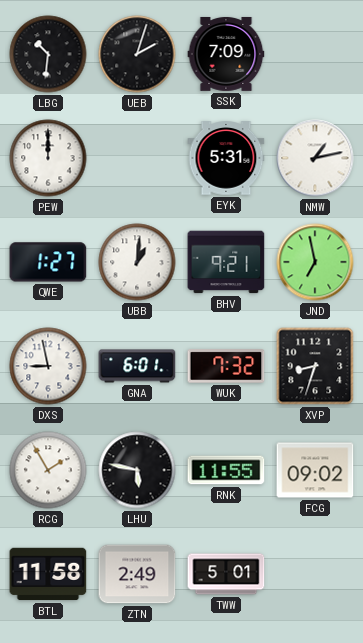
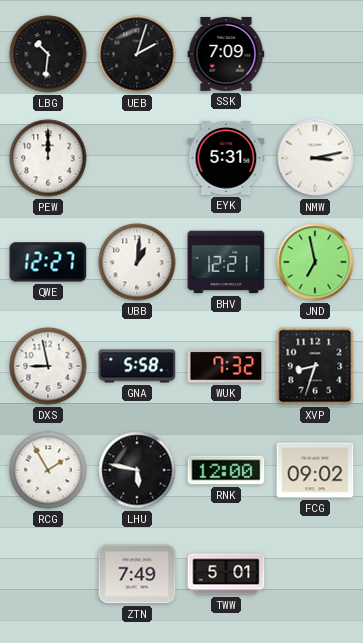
NMW: 1:13 -> 3:13
QWE: 1:27 -> 12:27
BHV: 9:21 -> 12:21
GNA: 6:01 -> 5:58
RNK: 11:55 -> 12:00
BTL: 11:58 -> none
ZTN: 2:49 -> 7:49
